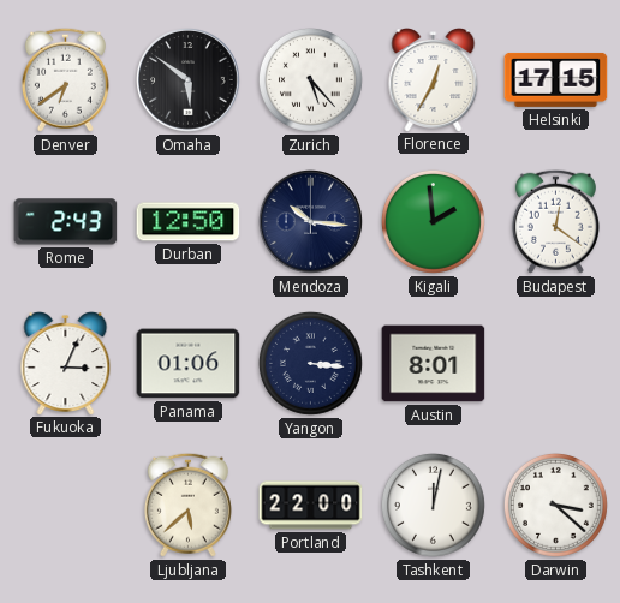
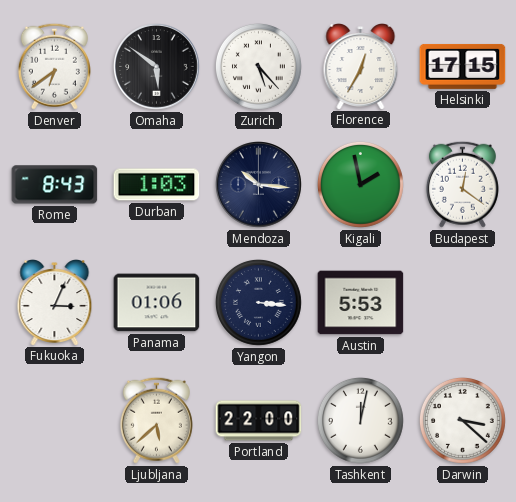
Rome: 2:43 -> 8:43
Durban: 12:50 -> 1:03
Kigali: 1:59 -> 1:58
Austin: 8:01 -> 5:53
